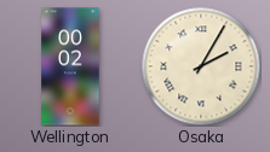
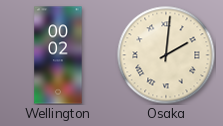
Osaka: 2:05 -> 2:01
